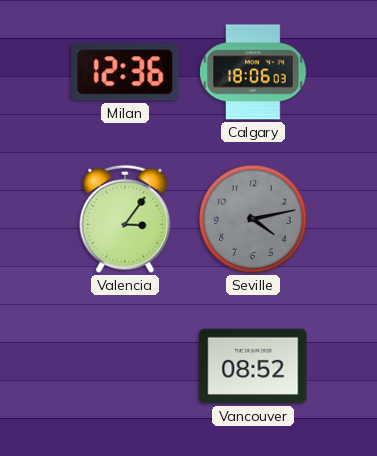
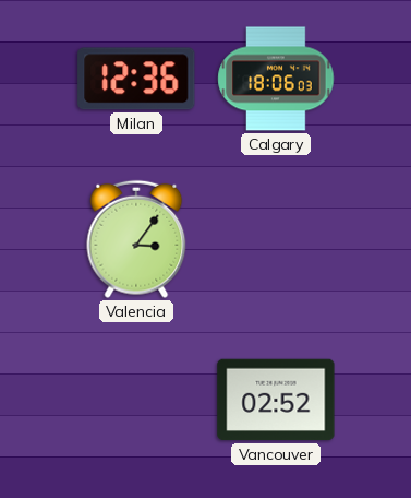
Seville: 4:13 -> none
Vancouver: 08:52 -> 02:52
